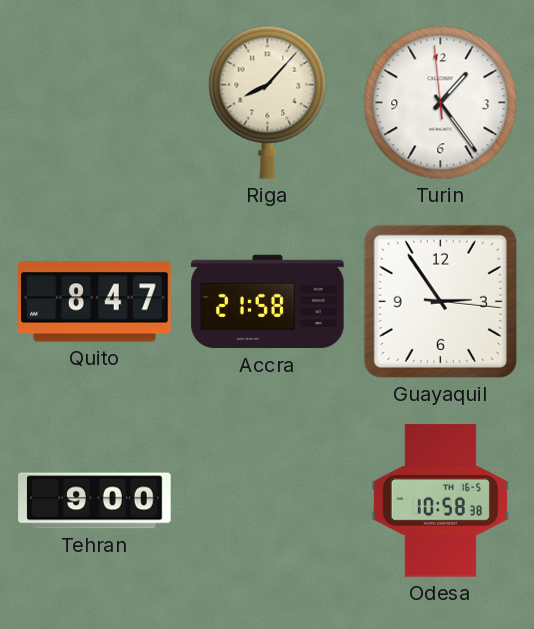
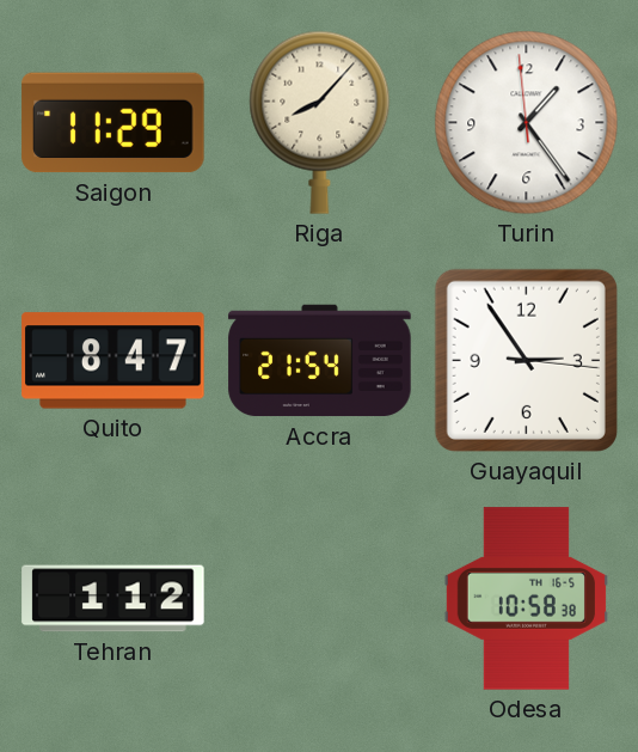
Saigon: none -> 11:29
Accra: 21:58 -> 21:54
Tehran: 9:00 -> 1:12
